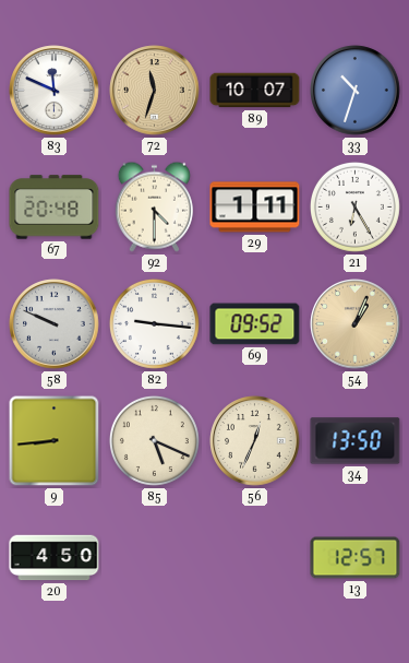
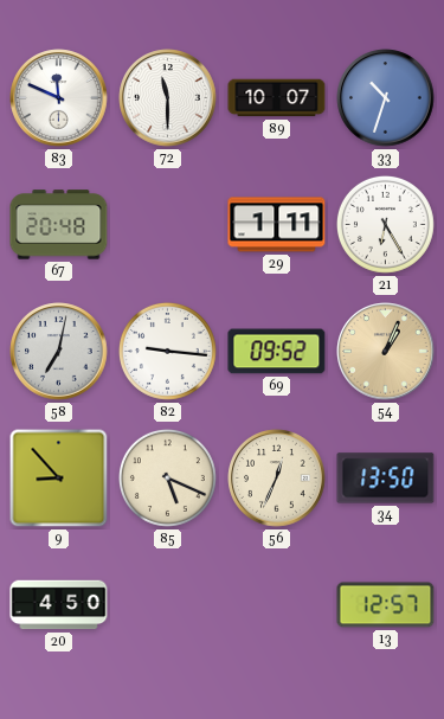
72: 11:33 -> 11:30
72 dial: champagne -> white
92: 4:30 -> none
58: 9:49 -> 7:02
9: 8:44 -> 8:53
